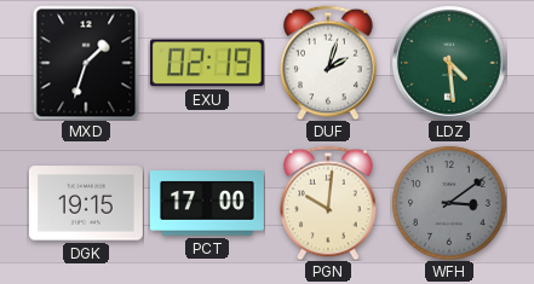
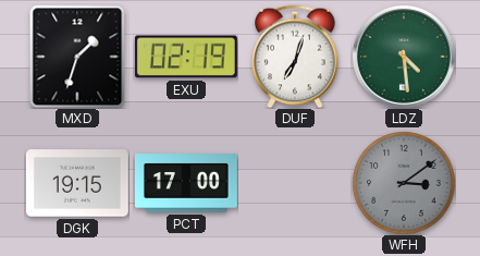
DUF: 2:03 -> 7:03
PGN: 10:01 -> none
